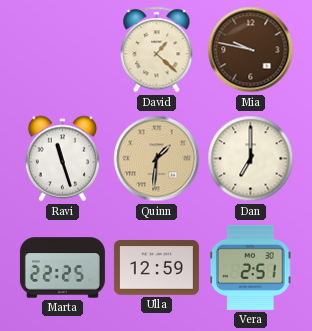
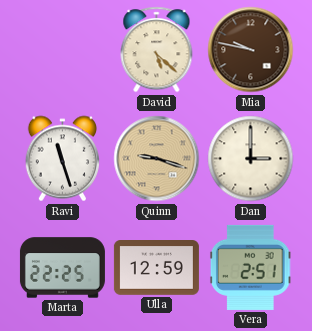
David: 1:22 -> 5:22
Quinn: 1:31 -> 9:18
Dan: 7:00 -> 3:00
